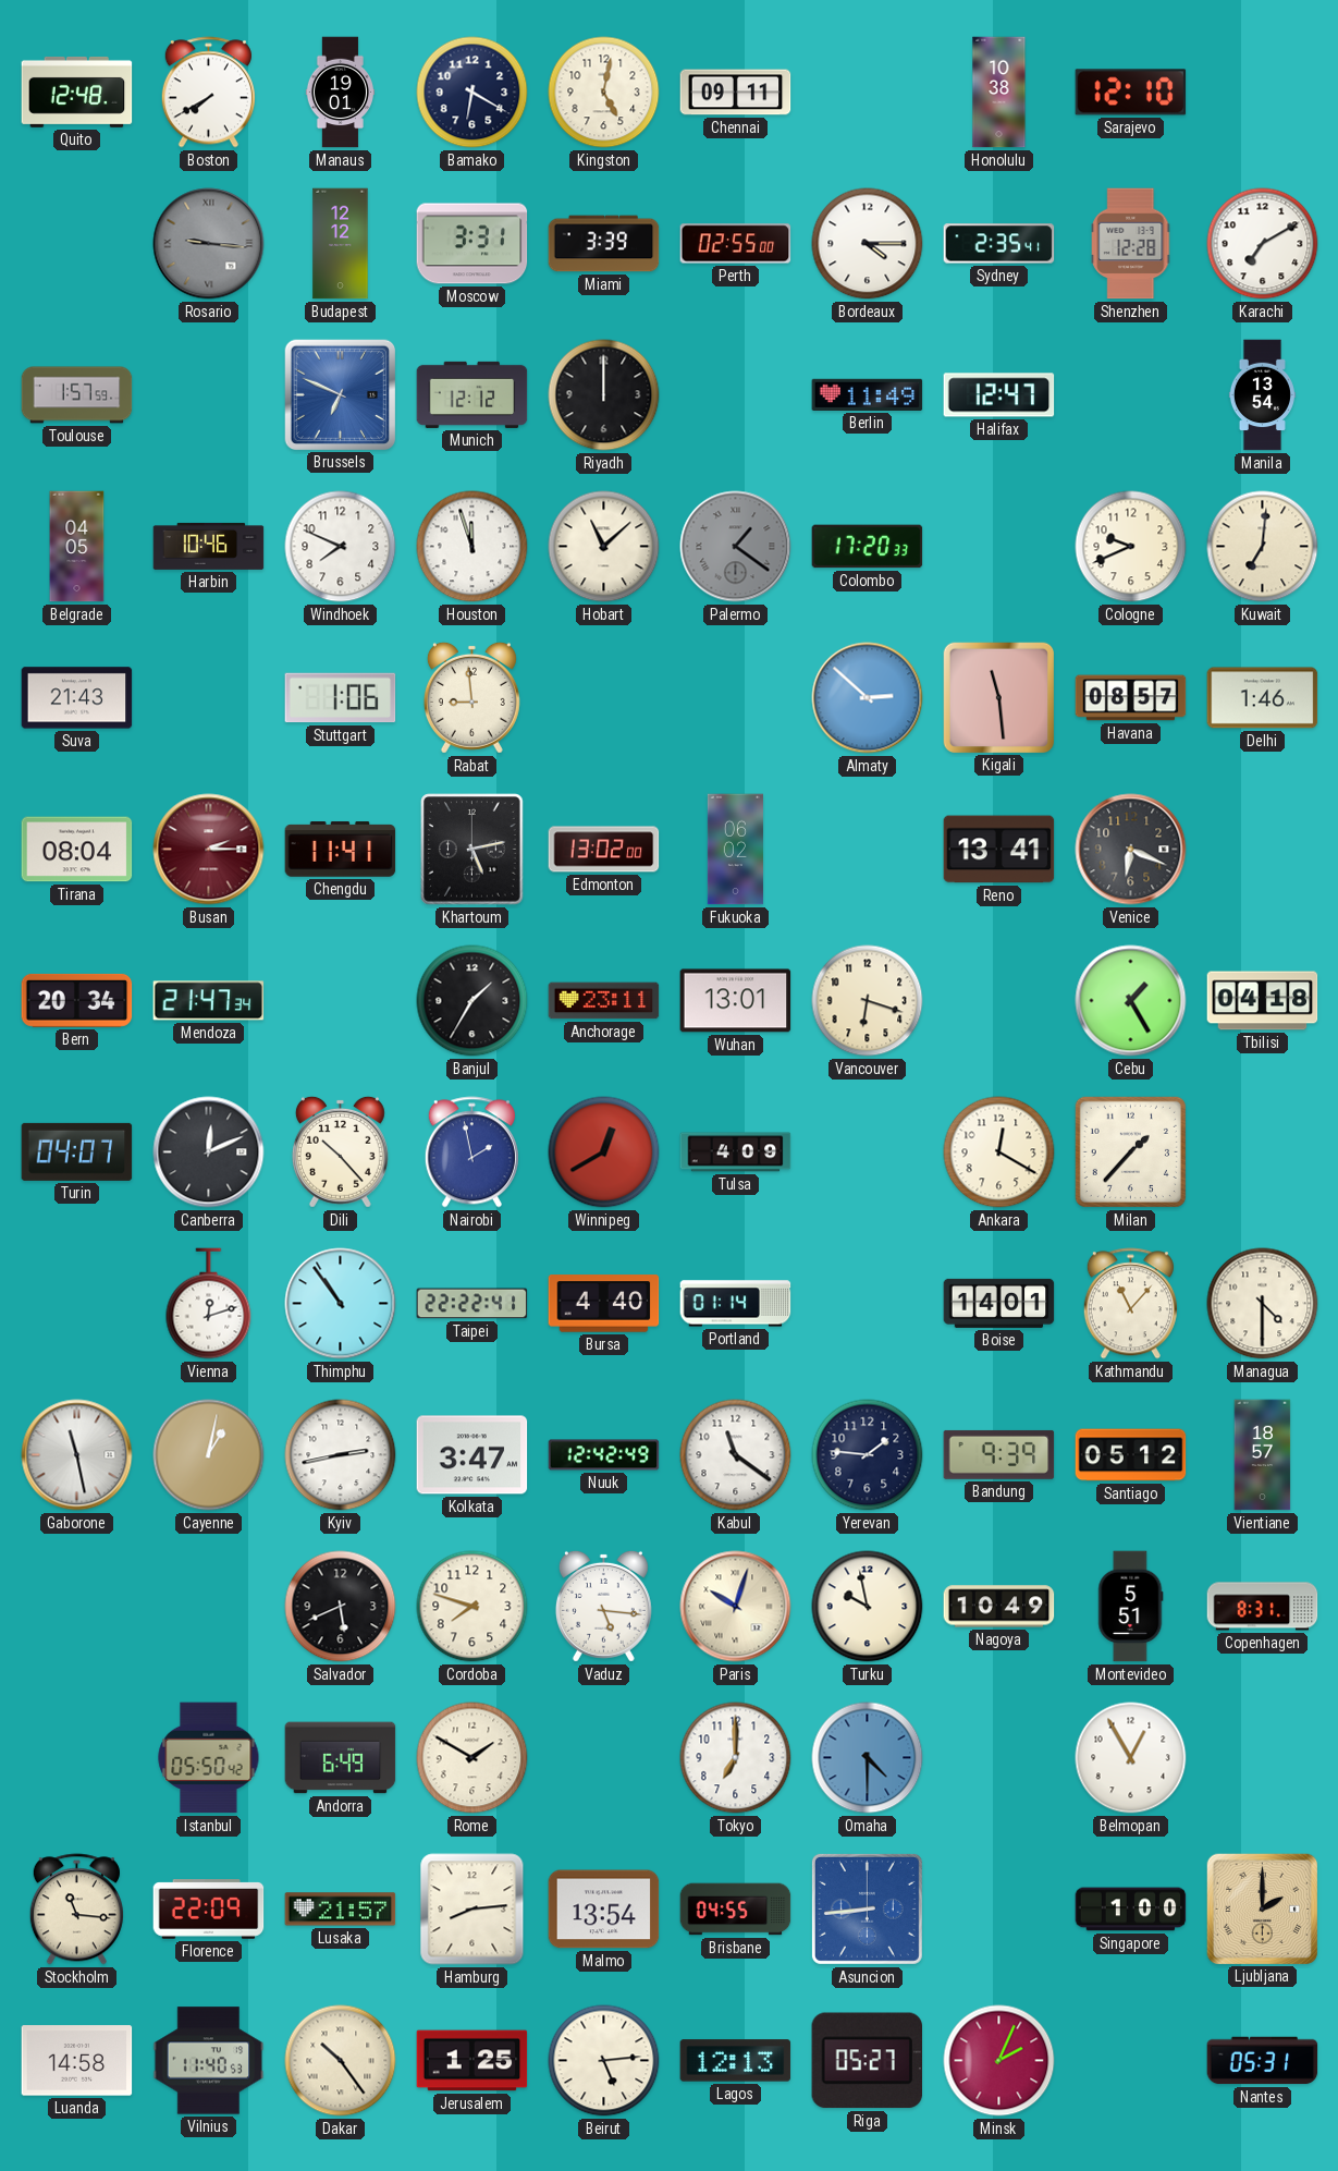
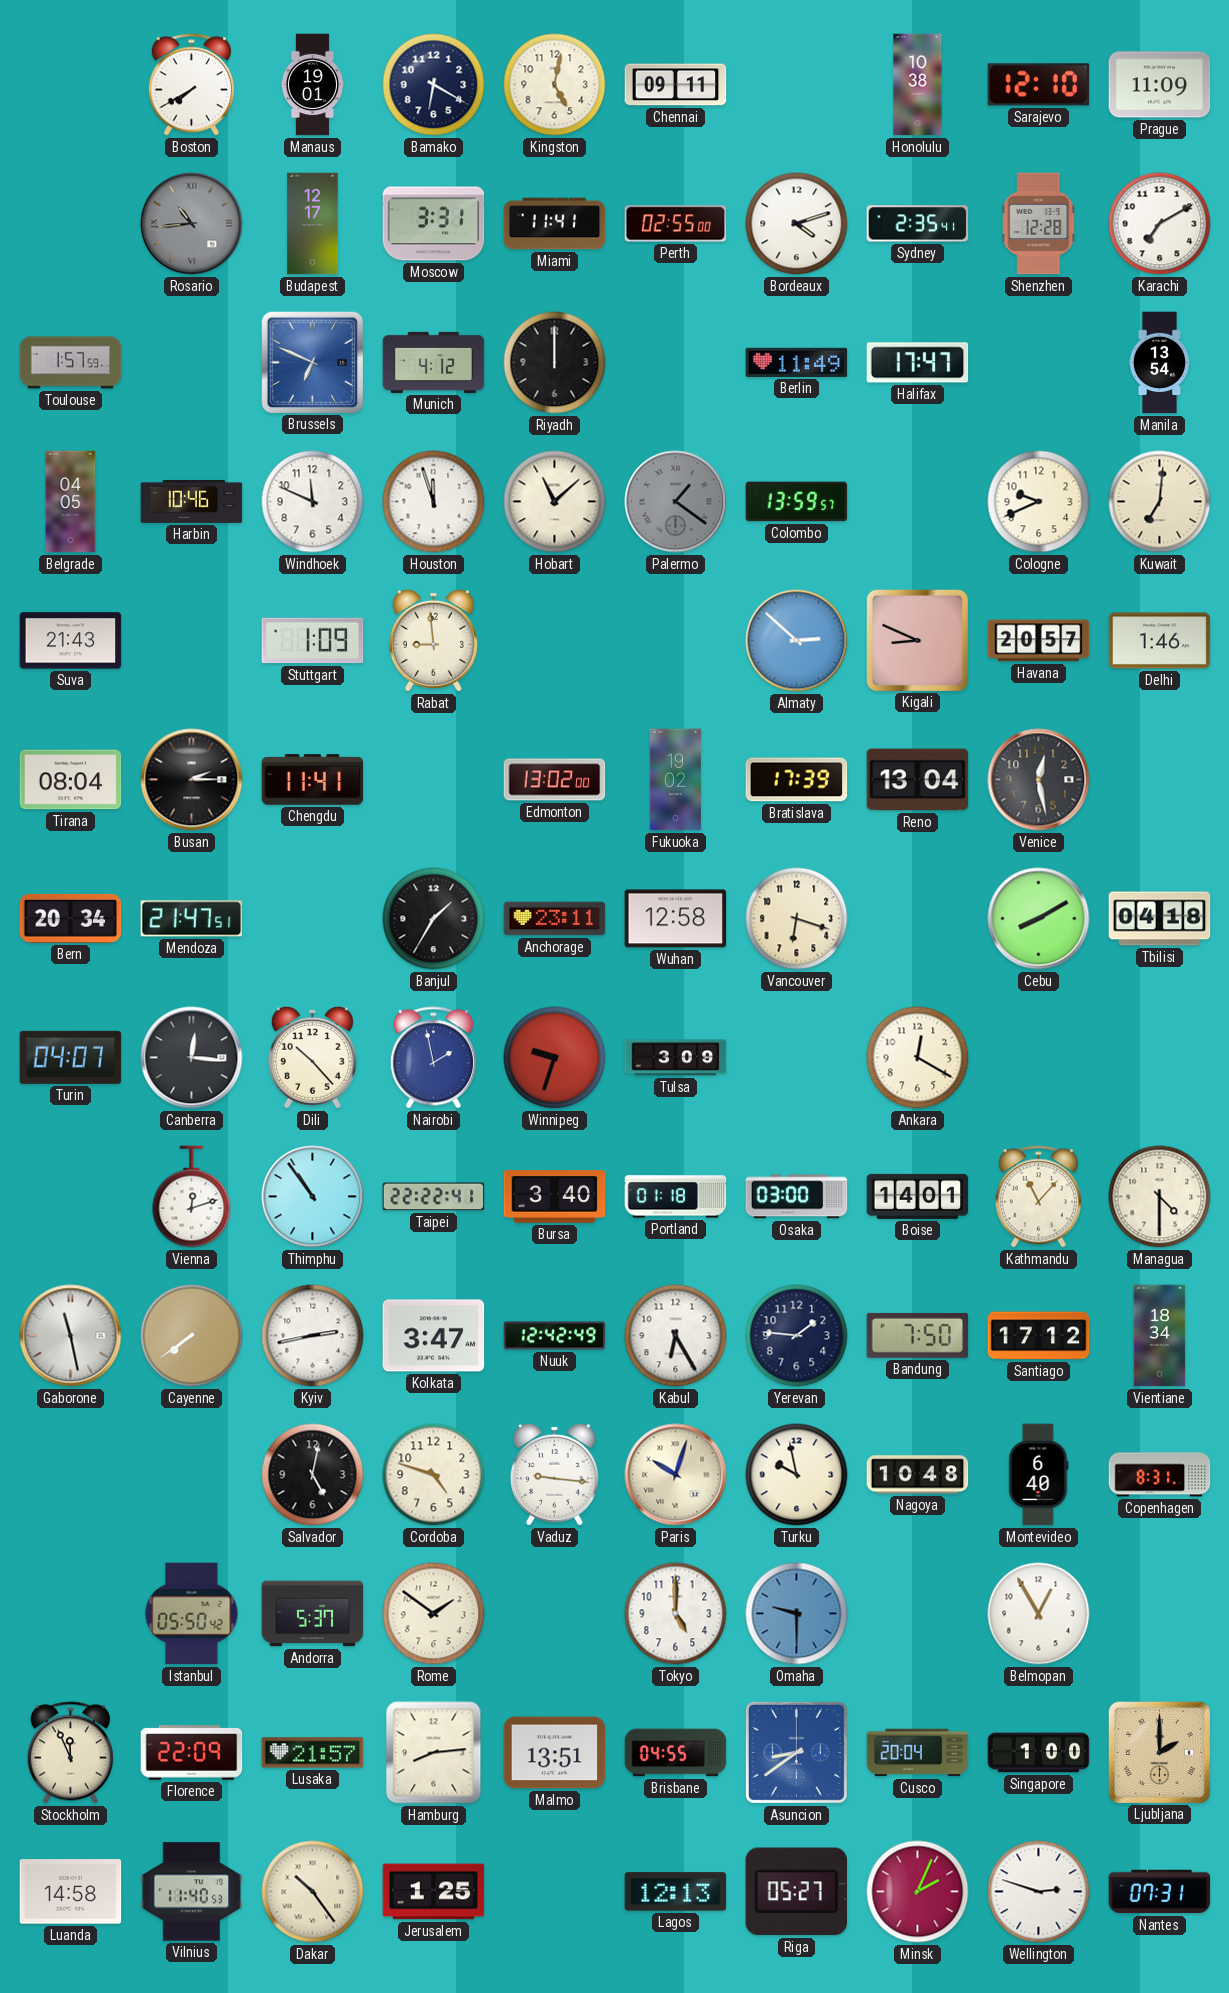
Quito: 12:48 -> none
Prague: none -> 11:09
Rosario: 9:16 -> 10:44
Budapest: 12:12 -> 12:17
Miami: 3:39 -> 11:41
Bordeaux: 4:15 -> 4:12
Munich: 12:12 -> 4:12
Halifax: 12:47 -> 17:47
Windhoek: 7:49 -> 11:49
Colombo: 17:20 -> 13:59
Stuttgart: 1:06 -> 1:09
Kigali: 11:29 -> 8:49
Havana: 08:57 -> 20:57
Busan dial: burgundy -> black
Khartoum: 5:13 -> none
Fukuoka: 06:02 -> 19:02
Bratislava: none -> 17:39
Reno: 13:41 -> 13:04
Venice: 6:19 -> 12:28
Mendoza: 21:47:34 -> 21:47:51
Wuhan: 13:01 -> 12:58
Cebu: 1:25 -> 8:10
Canberra: 12:11 -> 12:16
Winnipeg: 12:40 -> 9:33
Tulsa: 4:09 -> 3:09
Milan: 1:37 -> none
Bursa: 4:40 -> 3:40
Portland: 01:14 -> 01:18
Osaka: none -> 03:00
Cayenne: 1:02 -> 7:39
Kabul: 11:21 -> 6:25
Bandung: 9:39 -> 7:50
Santiago: 05:12 -> 17:12
Vientiane: 18:57 -> 18:34
Salvador: 5:41 -> 5:02
Cordoba: 7:48 -> 4:48
Vaduz: 5:16 -> 9:16
Nagoya: 10:49 -> 10:48
Montevideo: 5:51 -> 6:40
Andorra: 6:49 -> 5:37
Rome: 1:50 -> 1:51
Tokyo: 7:00 -> 5:00
Omaha: 4:30 -> 9:30
Stockholm: 11:16 -> 11:56
Malmo: 13:54 -> 13:51
Asuncion: 8:44 -> 8:39
Cusco: none -> 20:04
Beirut: 5:14 -> none
Wellington: none -> 2:48
Nantes: 05:31 -> 07:31
